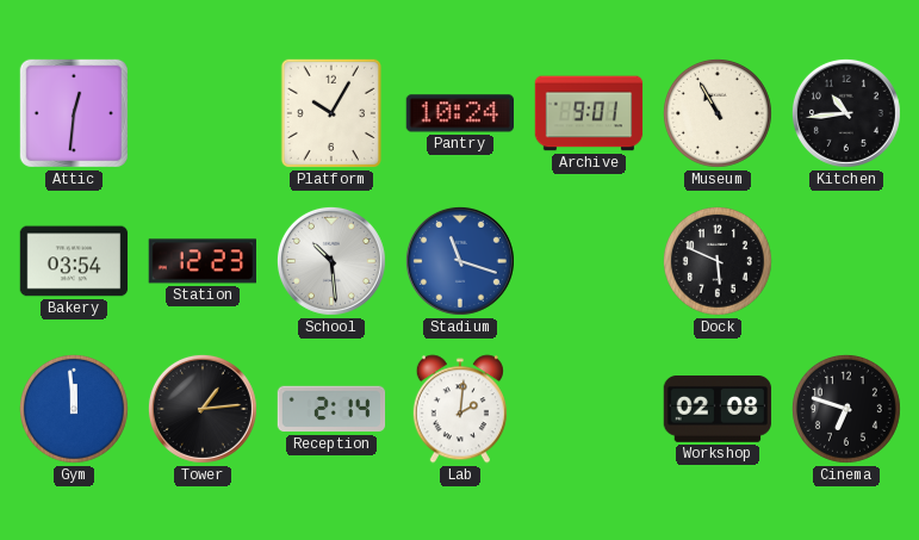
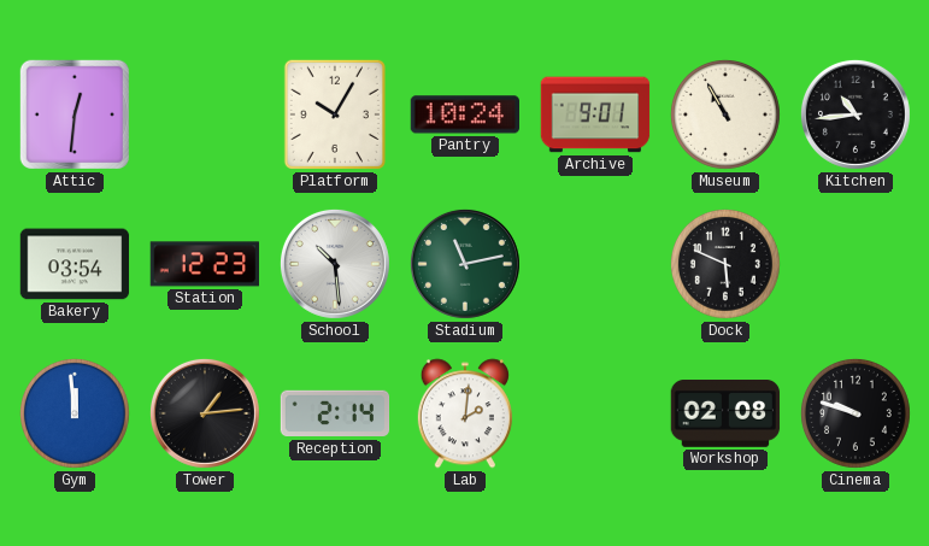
Stadium: 11:18 -> 11:13
Stadium dial: blue -> green
Cinema: 6:48 -> 9:48
